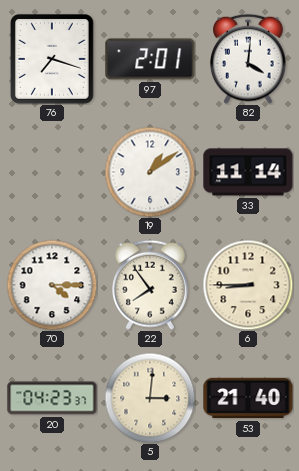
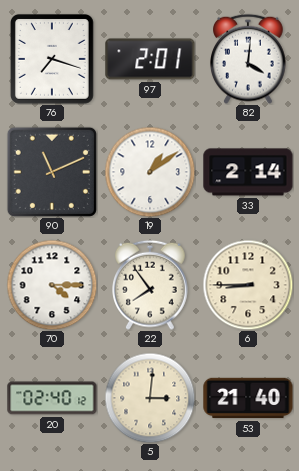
90: none -> 11:11
33: 11:14 -> 2:14
20: 04:23 -> 02:40
